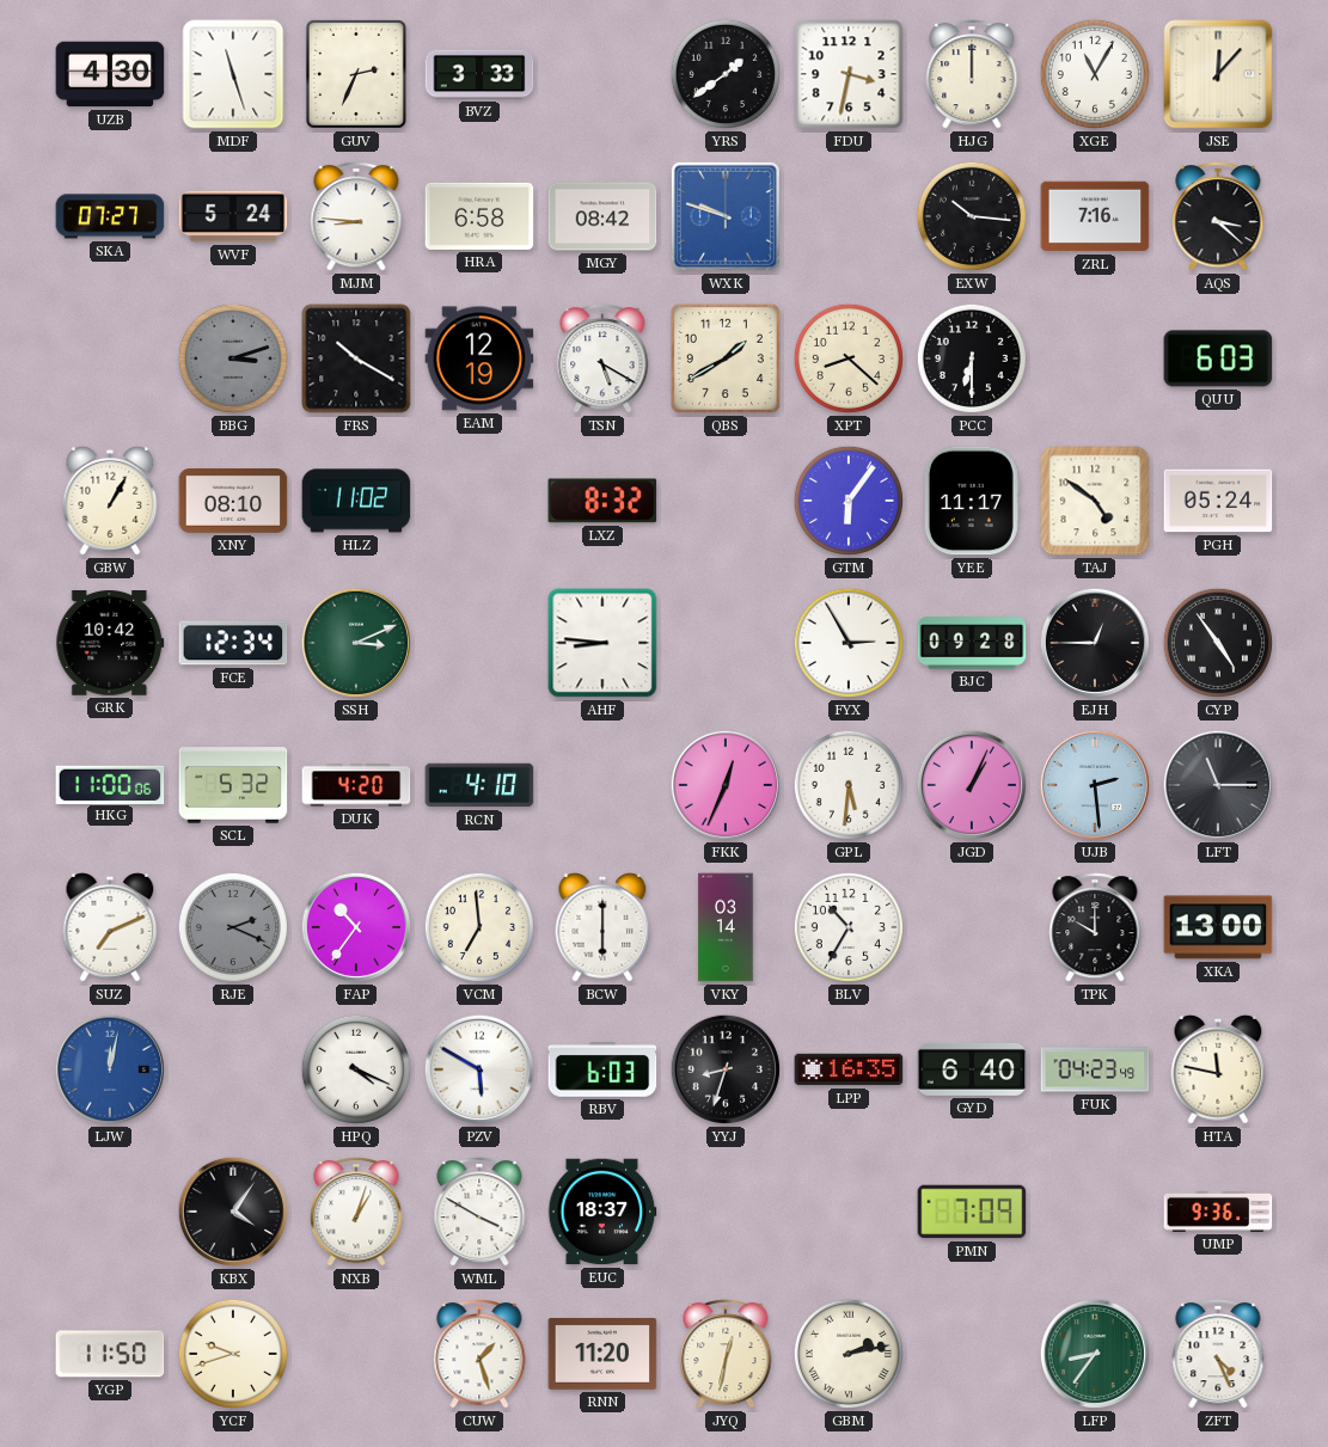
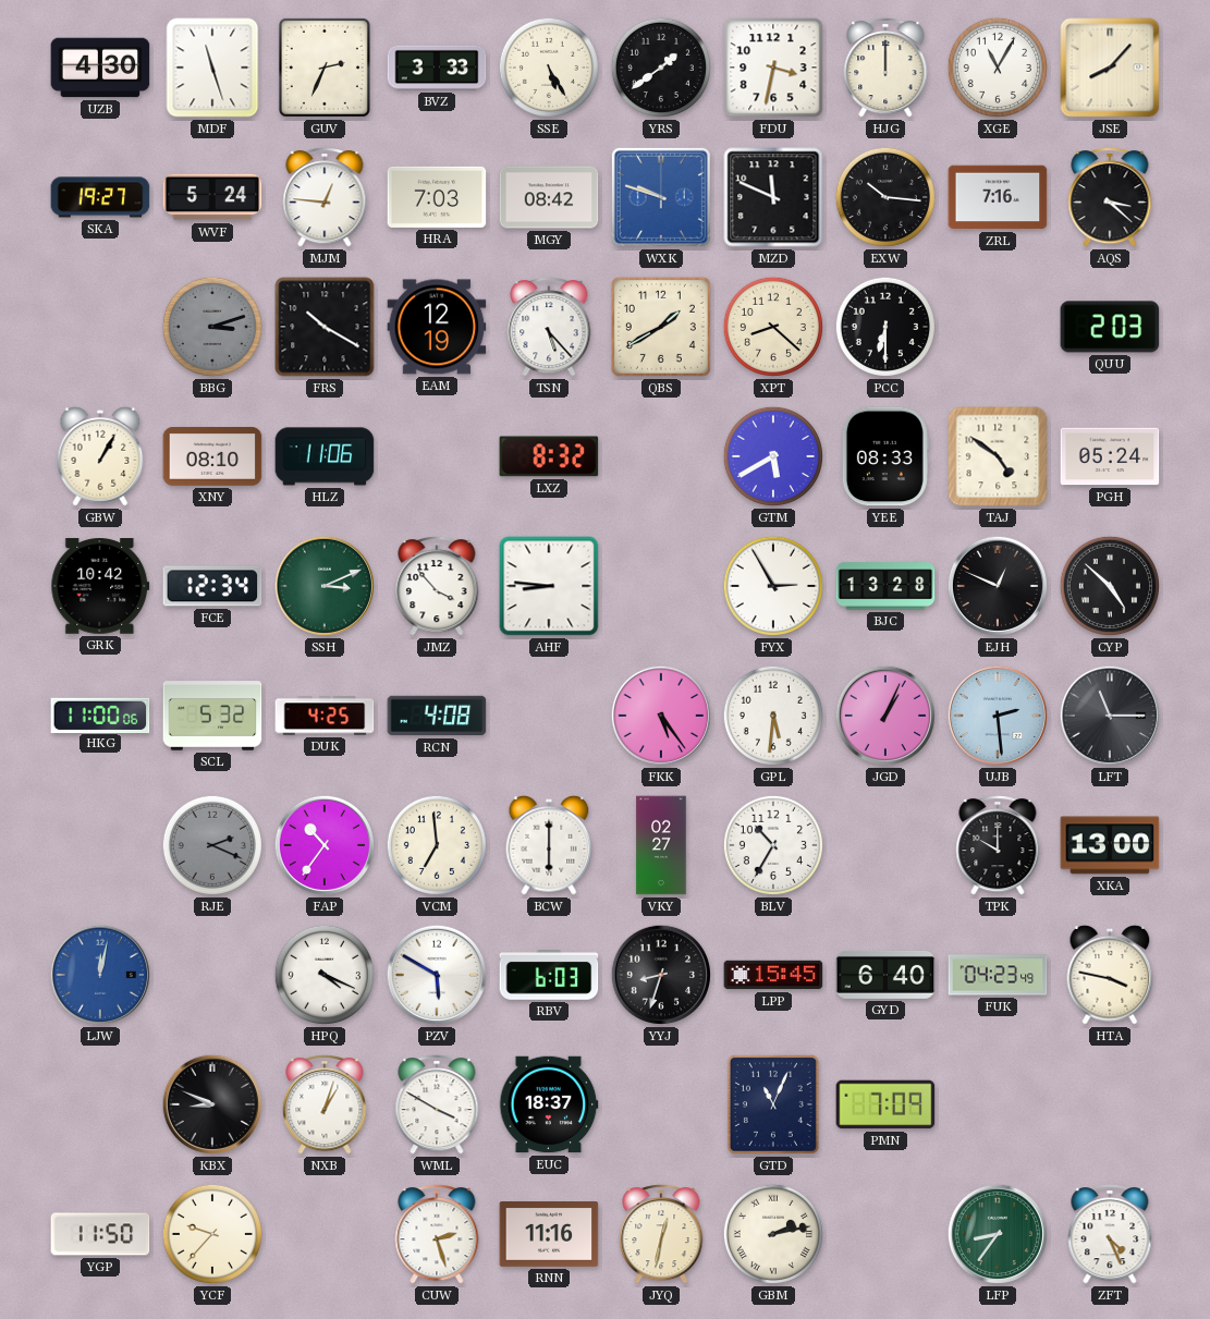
SSE: none -> 5:25
JSE: 12:07 -> 8:07
SKA: 07:27 -> 19:27
MJM: 8:46 -> 12:46
HRA: 6:58 -> 7:03
MZD: none -> 11:49
TSN: 5:20 -> 5:23
QUU: 6:03 -> 2:03
HLZ: 11:02 -> 11:06
GTM: 6:06 -> 5:40
YEE: 11:17 -> 08:33
JMZ: none -> 3:53
BJC: 09:28 -> 13:28
EJH: 12:45 -> 12:49
CYP: 4:54 -> 4:52
DUK: 4:20 -> 4:25
RCN: 4:10 -> 4:08
FKK: 12:34 -> 5:24
SUZ: 7:11 -> none
VKY: 03:14 -> 02:27
LPP: 16:35 -> 15:45
HTA: 11:47 -> 3:47
KBX: 4:06 -> 8:49
GTD: none -> 11:04
UMP: 9:36 -> none
YCF: 9:42 -> 9:37
CUW: 1:27 -> 2:27
RNN: 11:20 -> 11:16
